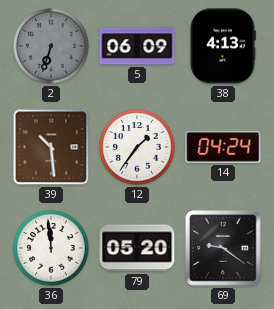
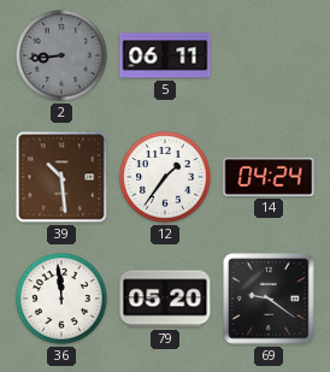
2: 6:33 -> 8:44
5: 06:09 -> 06:11
38: 4:13 -> none
